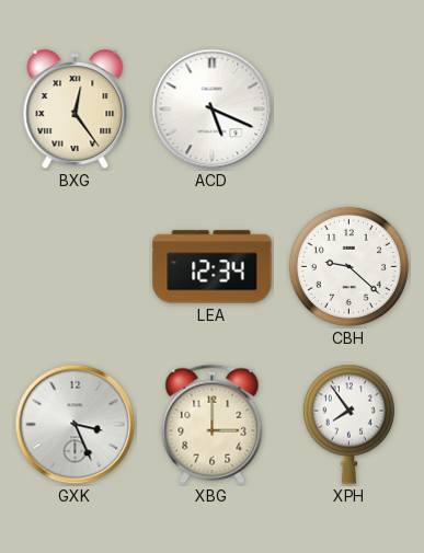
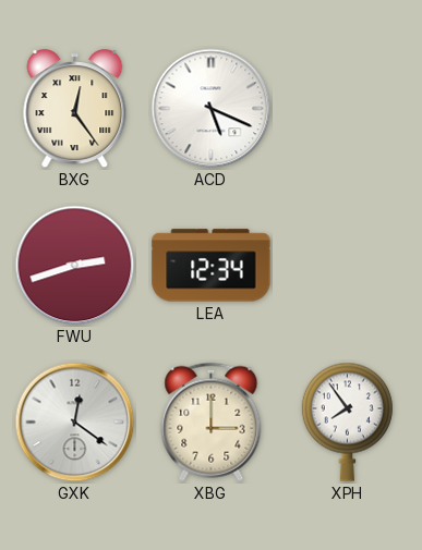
FWU: none -> 2:42
CBH: 9:22 -> none
GXK: 3:26 -> 12:21
